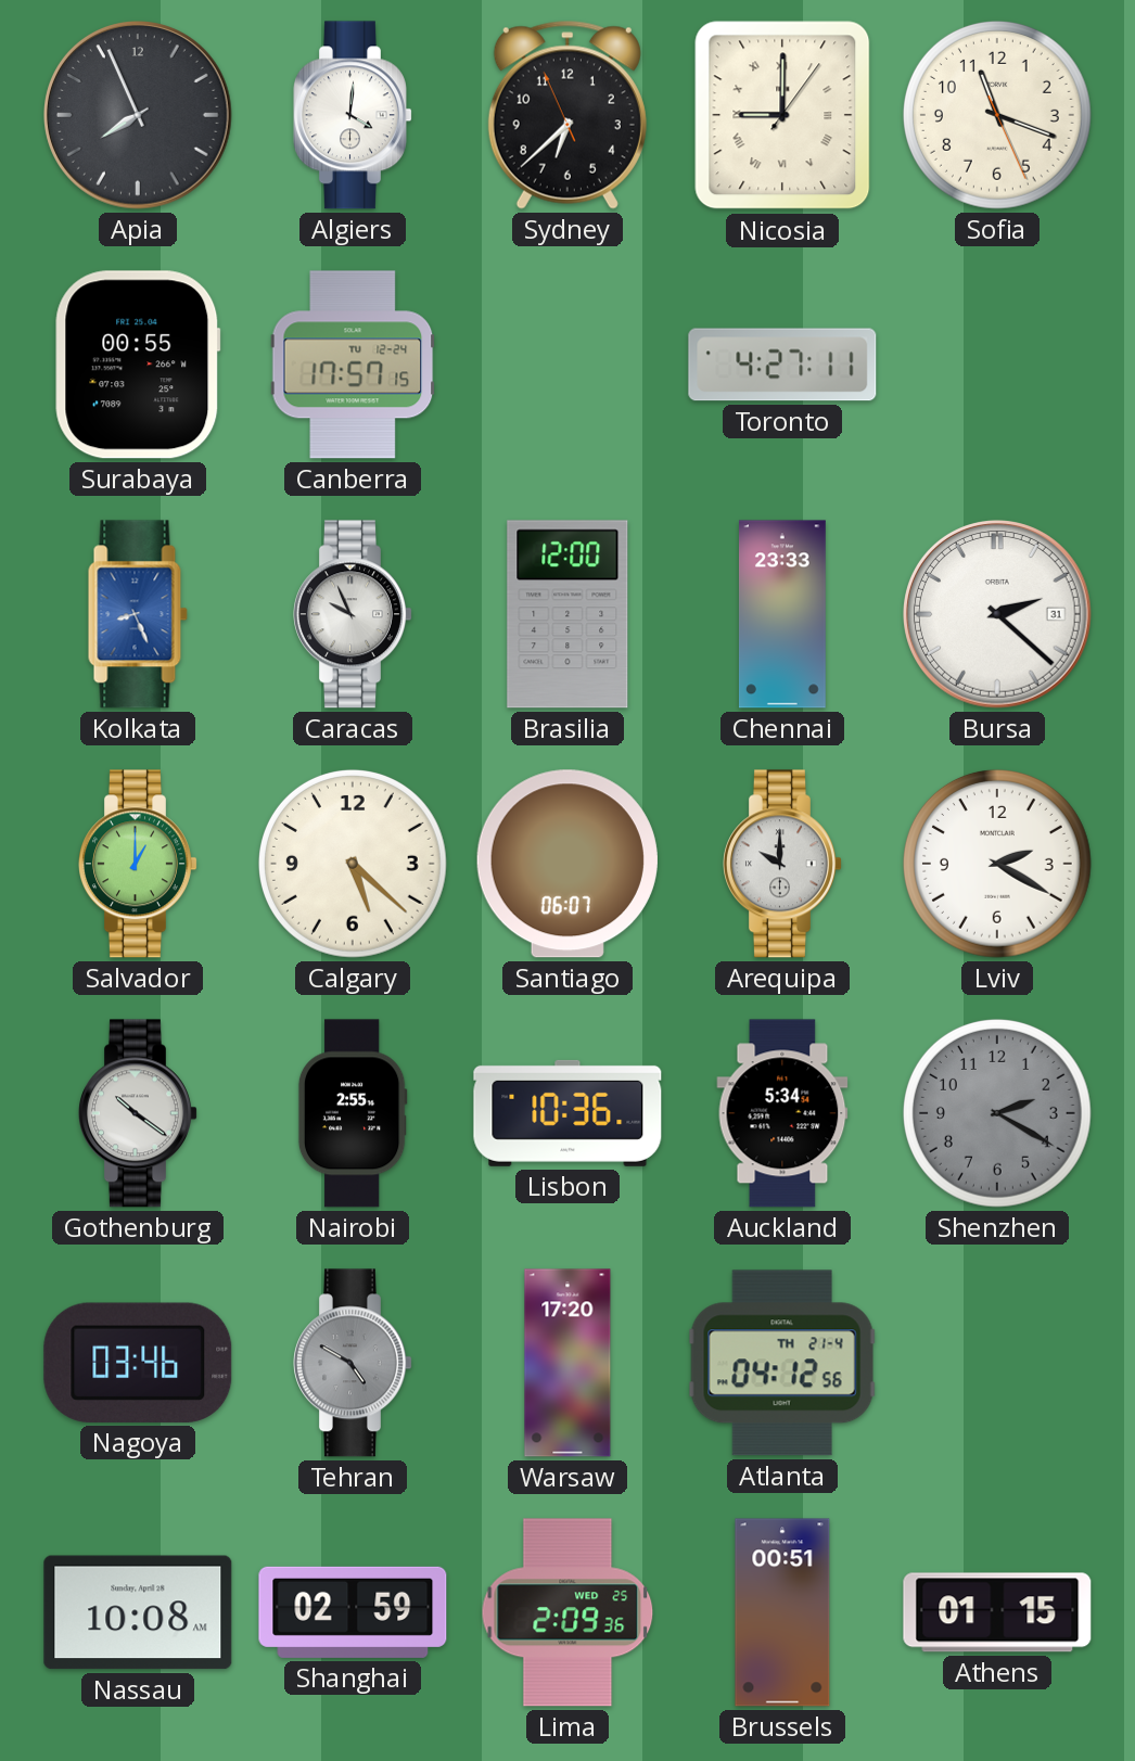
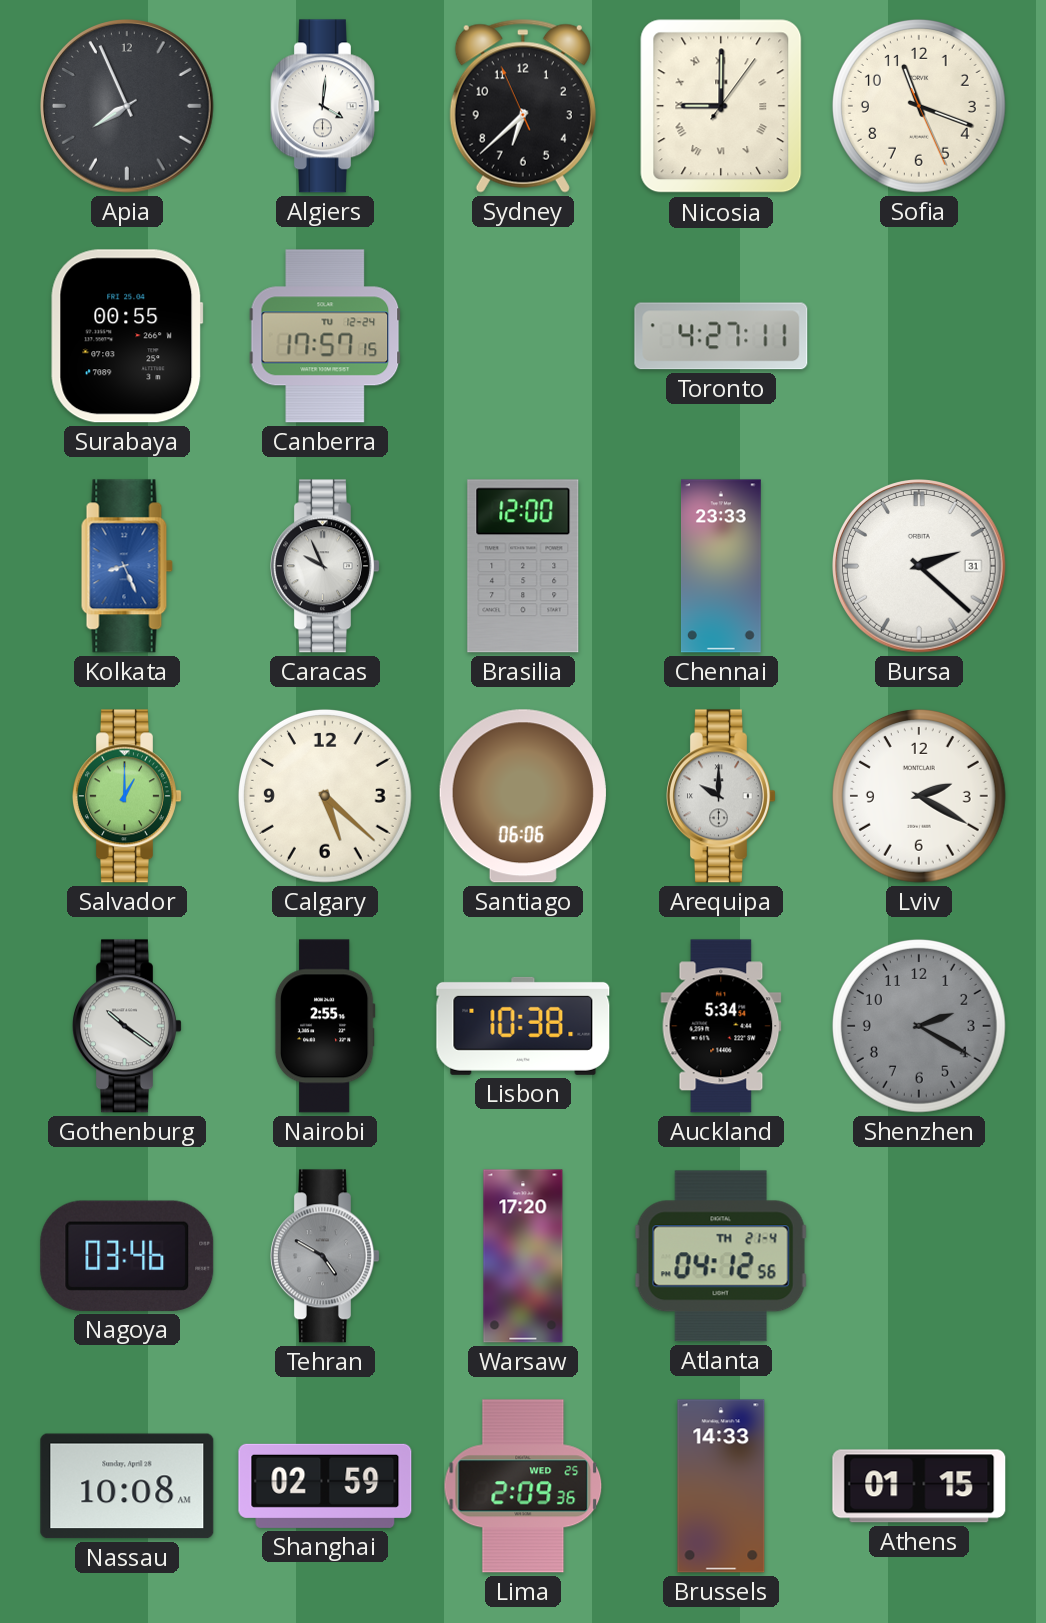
Santiago: 06:07 -> 06:06
Lisbon: 10:36 -> 10:38
Brussels: 00:51 -> 14:33
